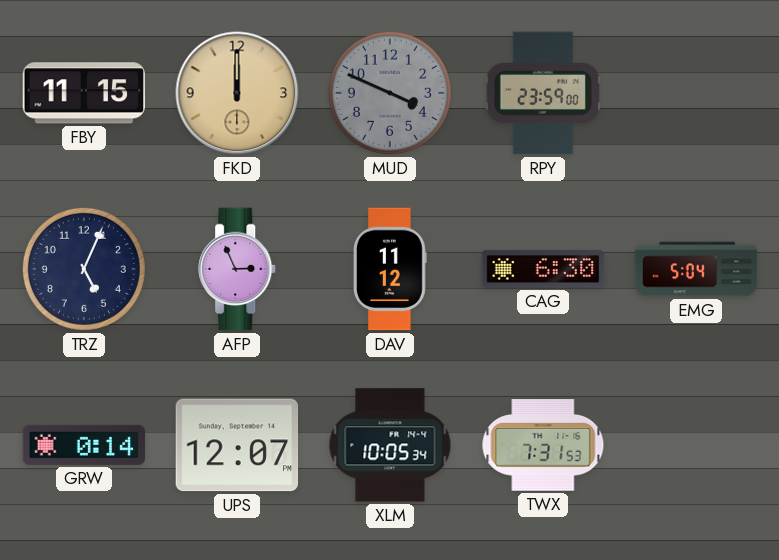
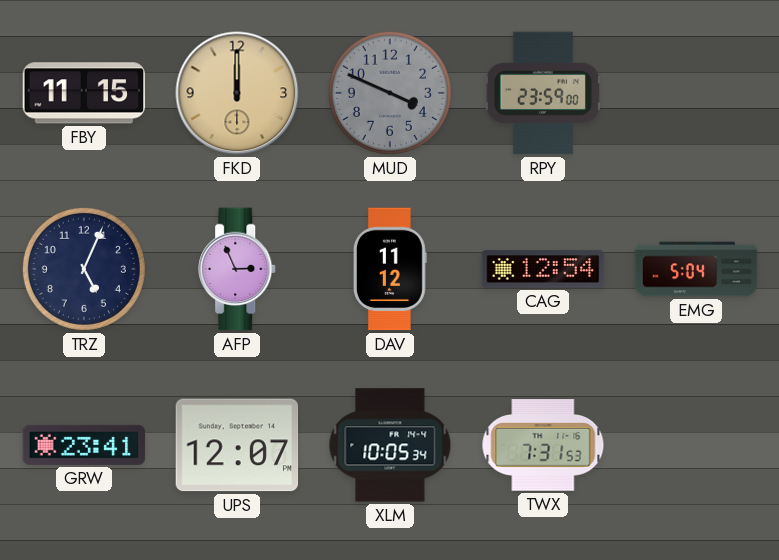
CAG: 6:30 -> 12:54
GRW: 0:14 -> 23:41
